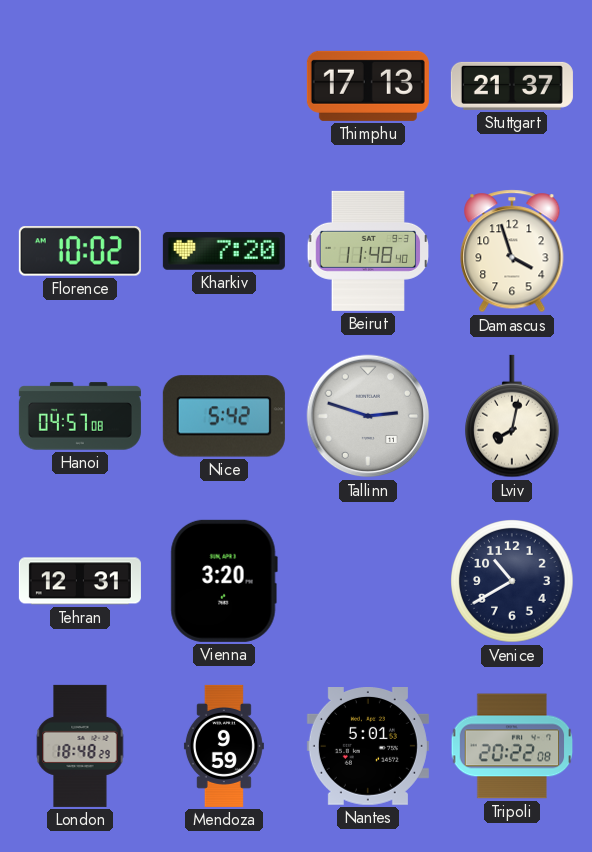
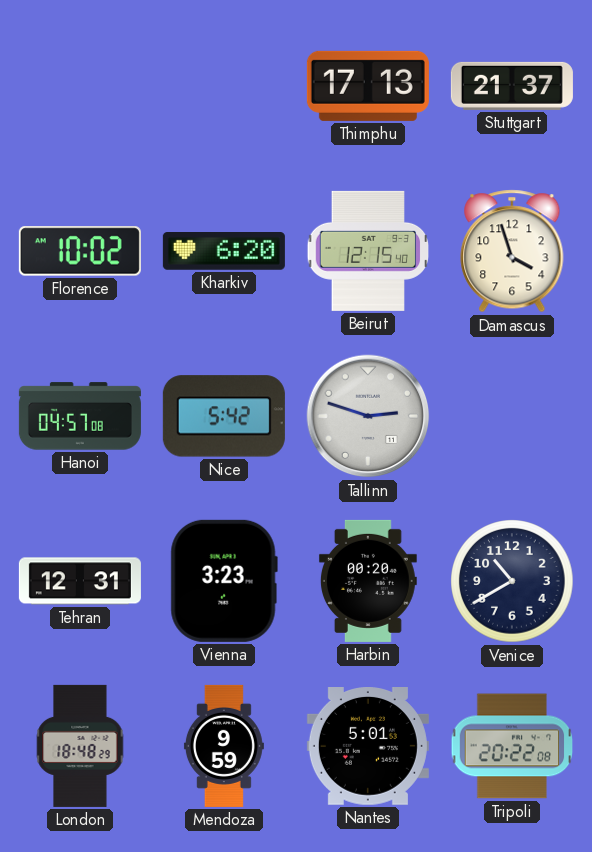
Kharkiv: 7:20 -> 6:20
Beirut: 11:48 -> 12:15
Lviv: 8:02 -> none
Vienna: 3:20 -> 3:23
Harbin: none -> 00:20
